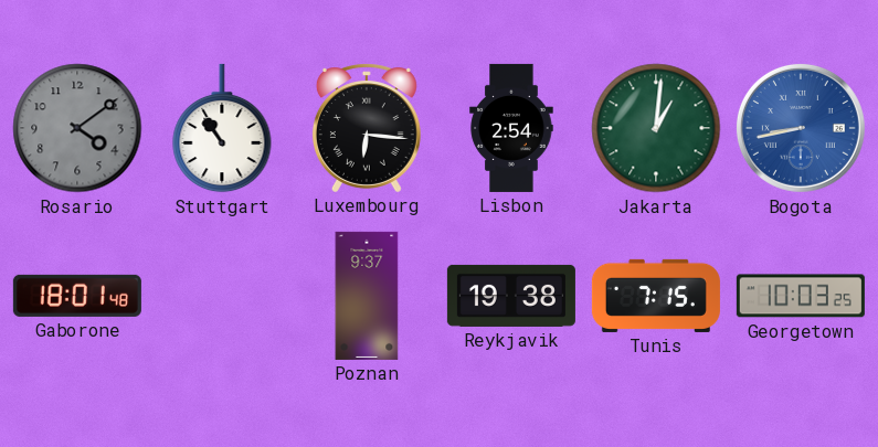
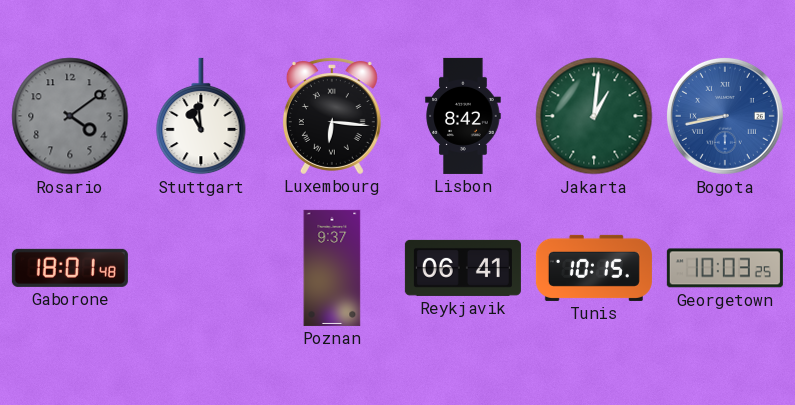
Stuttgart: 10:54 -> 10:59
Lisbon: 2:54 -> 8:42
Reykjavik: 19:38 -> 06:41
Tunis: 7:15 -> 10:15
